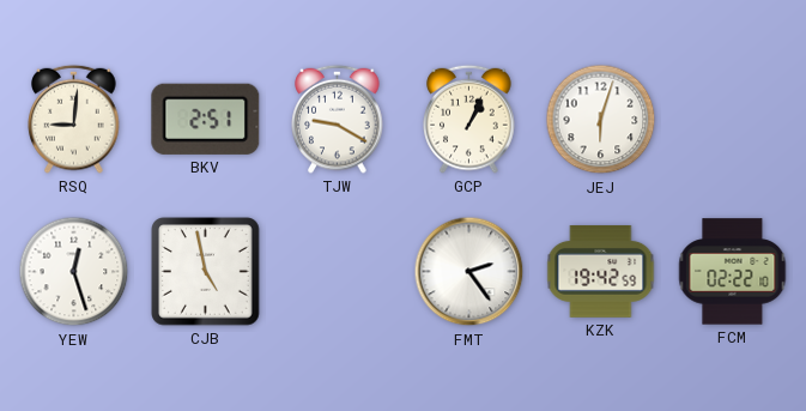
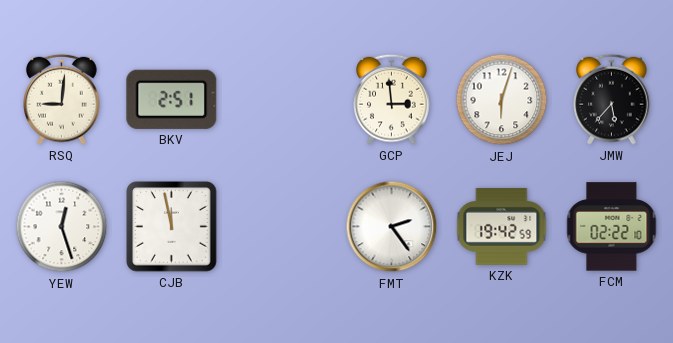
TJW: 9:20 -> none
GCP: 1:04 -> 2:59
JMW: none -> 5:37
CJB: 4:58 -> 11:58
